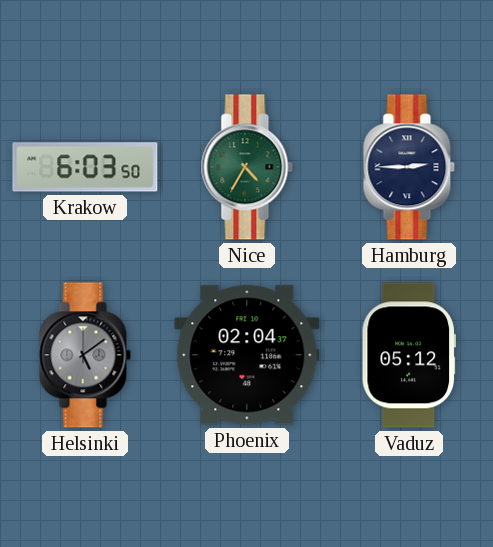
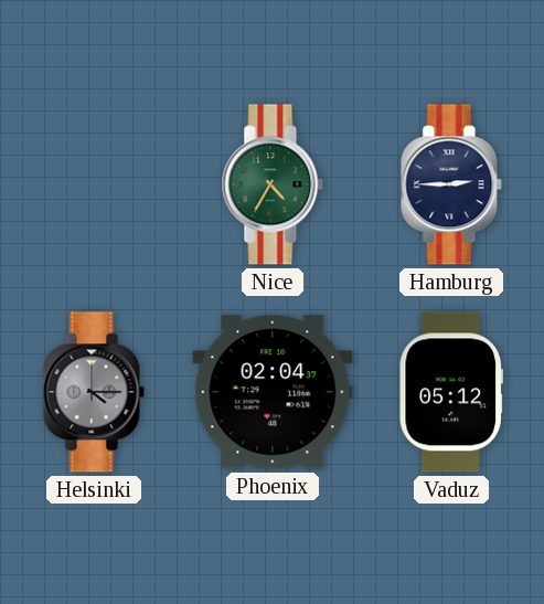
Krakow: 6:03 -> none
Helsinki: 5:09 -> 4:15
